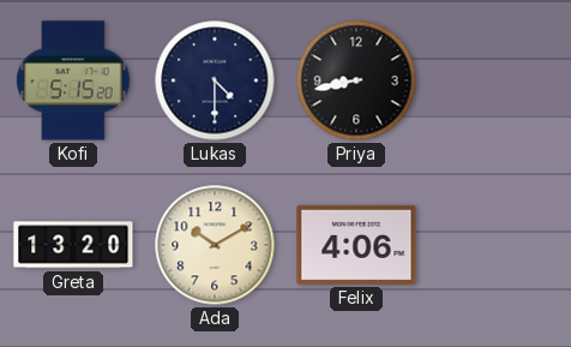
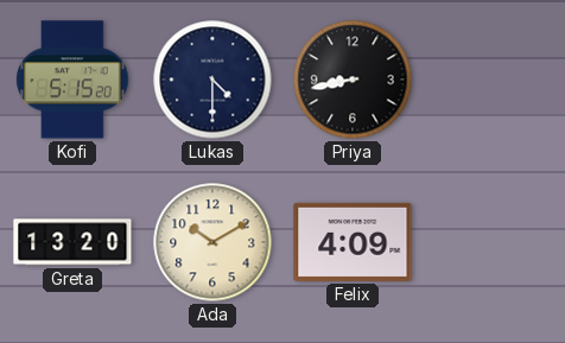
Felix: 4:06 -> 4:09
